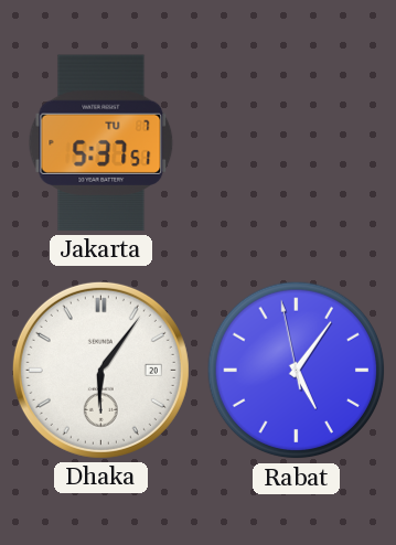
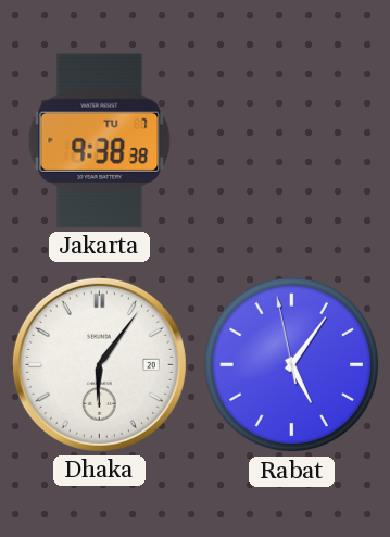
Jakarta: 5:37 -> 9:38
